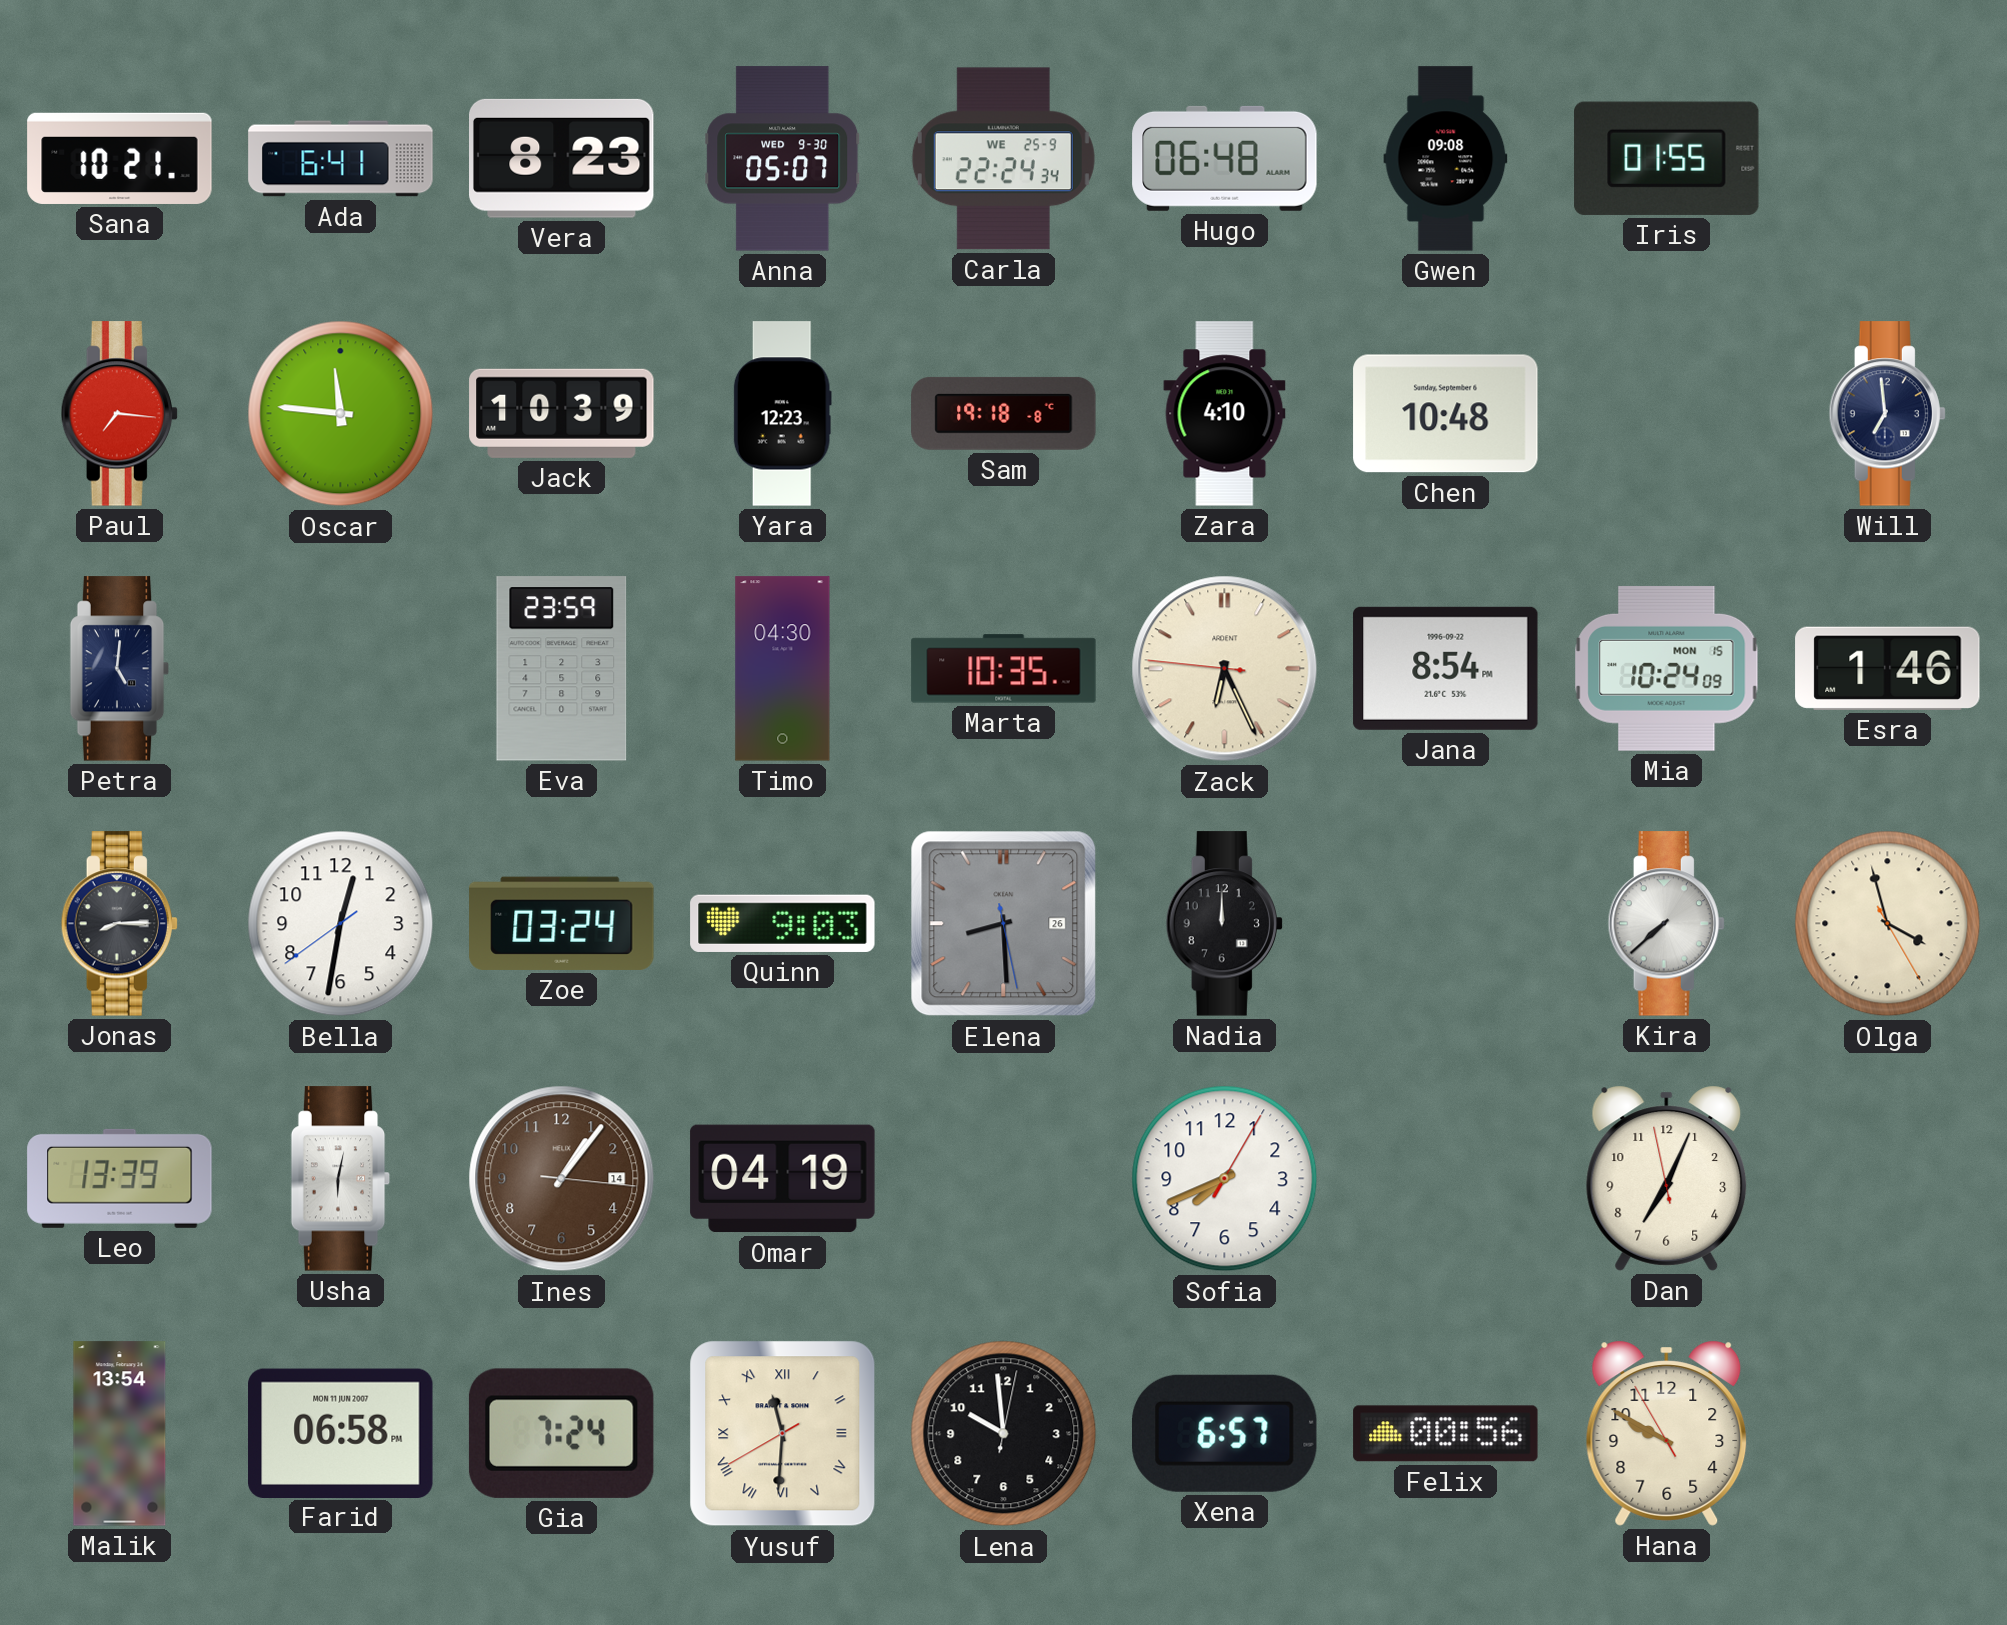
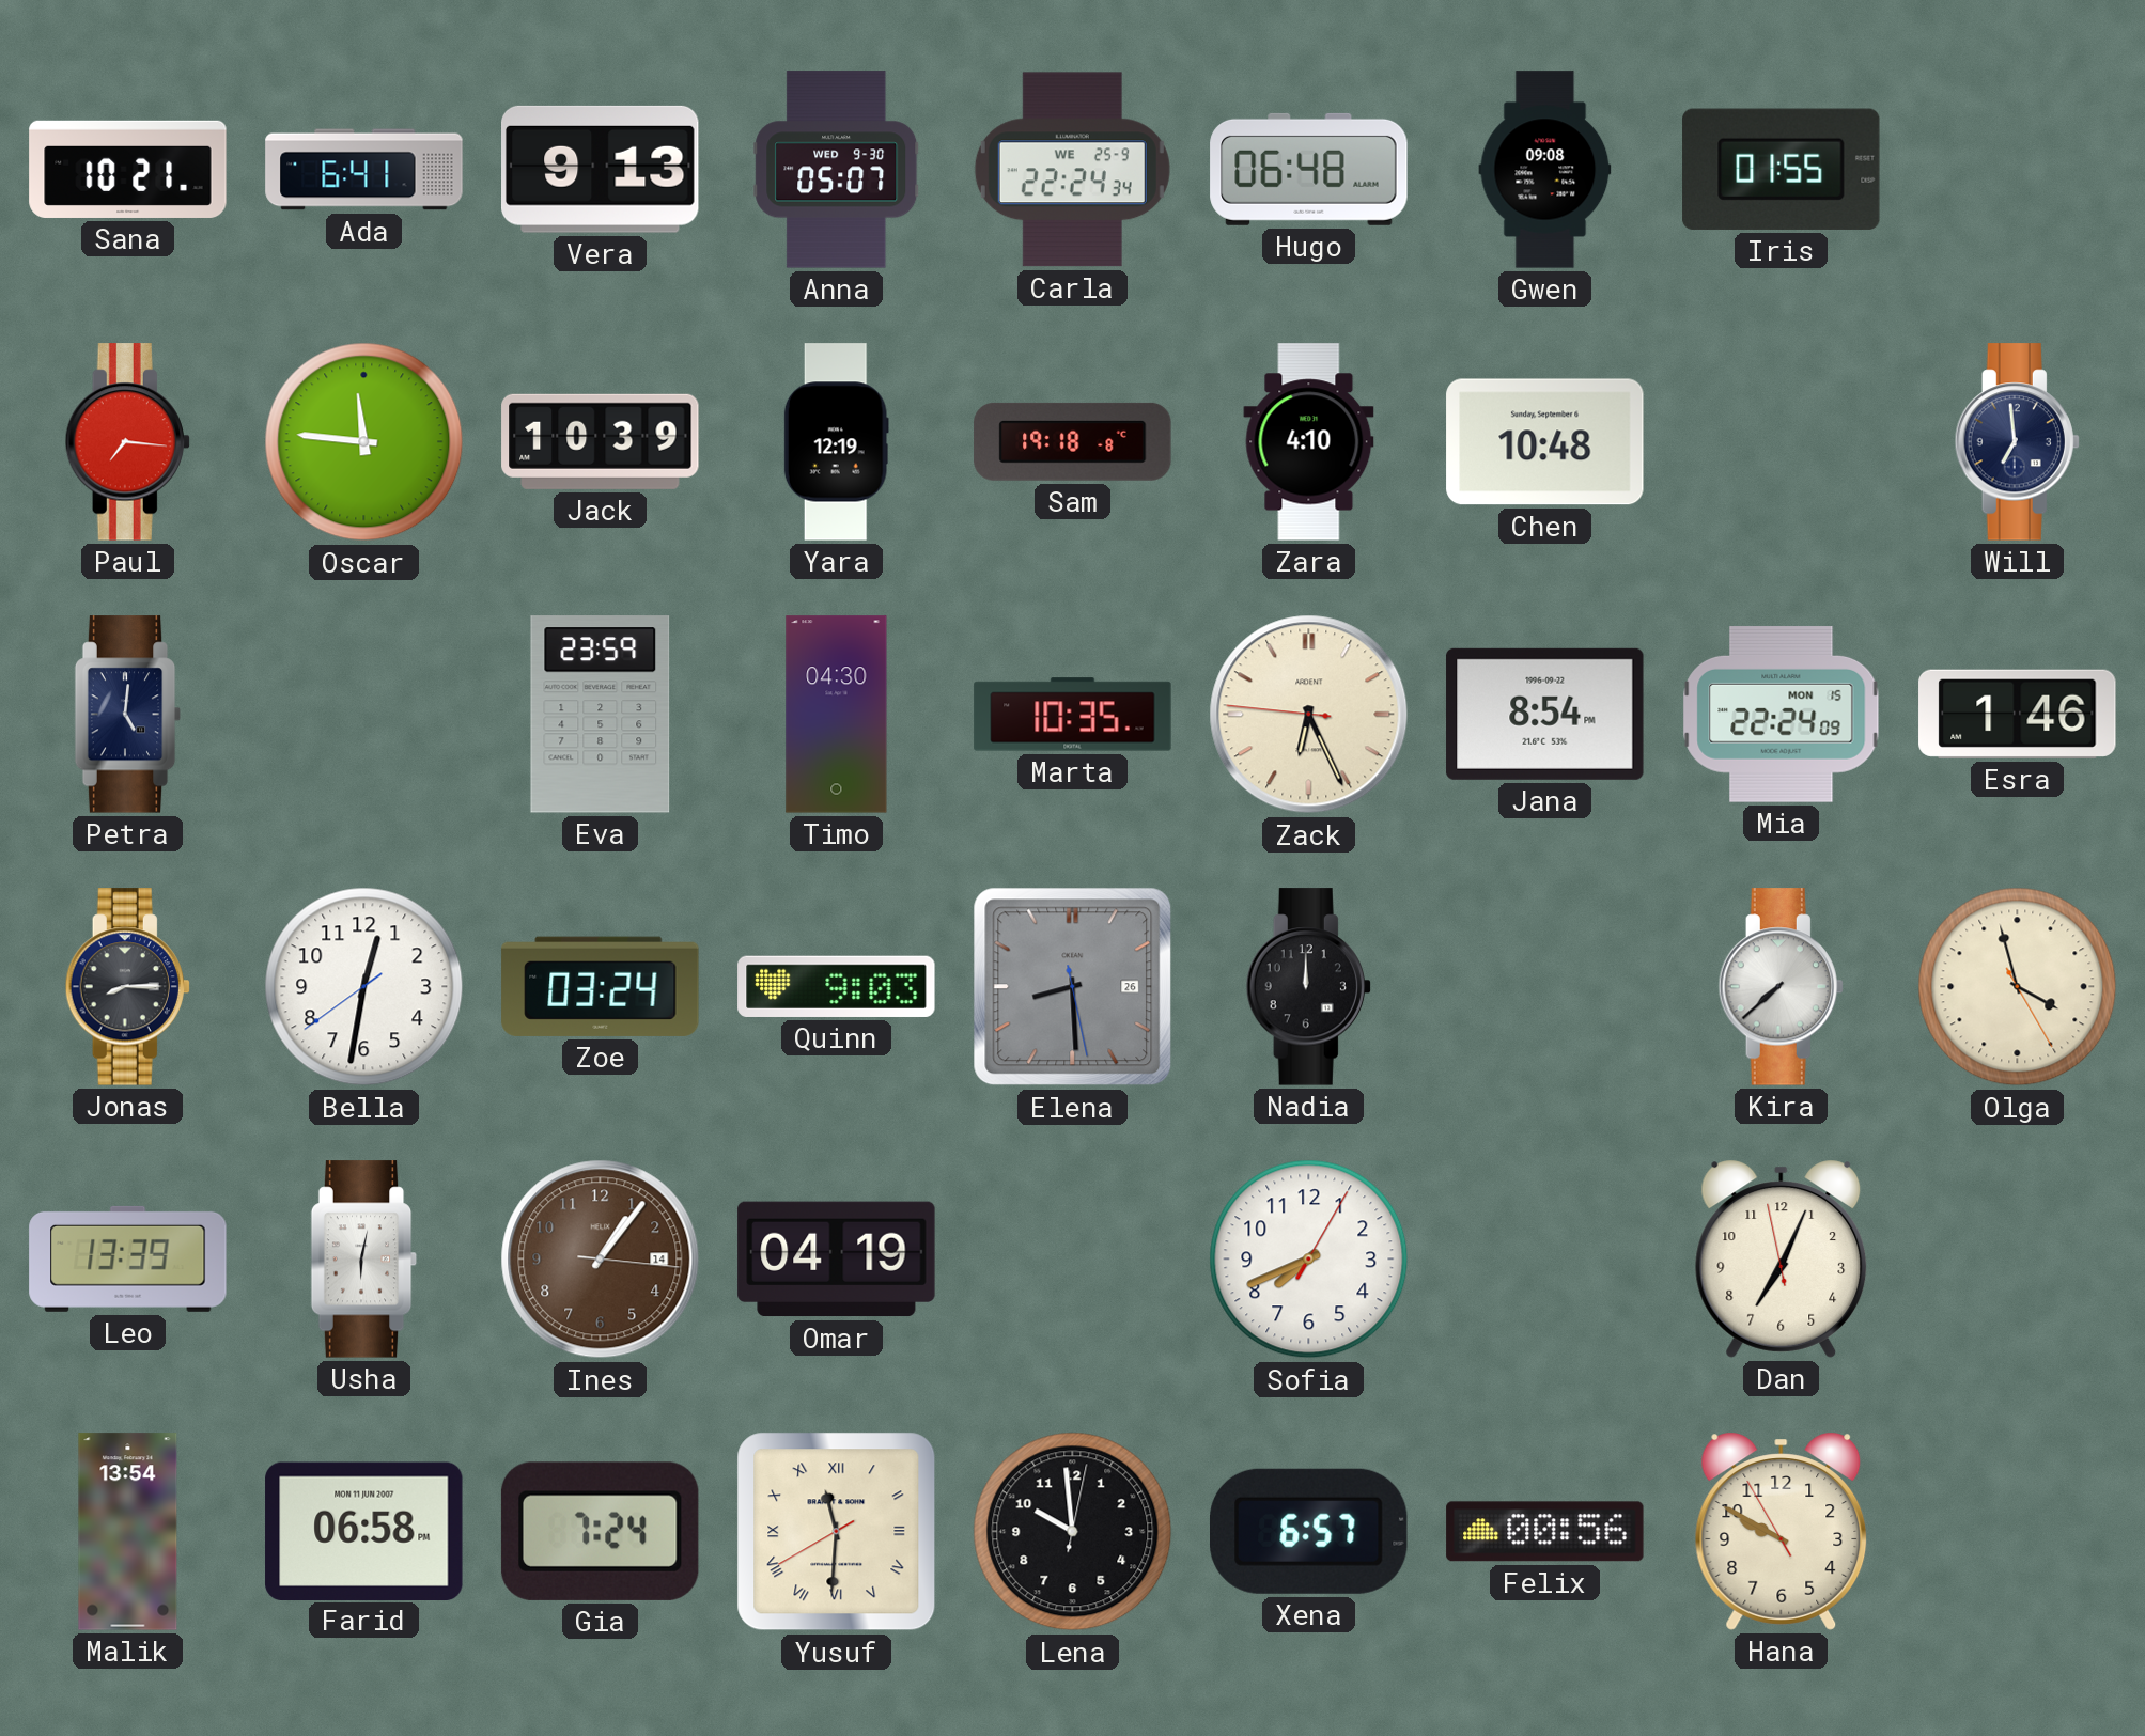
Vera: 8:23 -> 9:13
Yara: 12:23 -> 12:19
Mia: 10:24 -> 22:24
